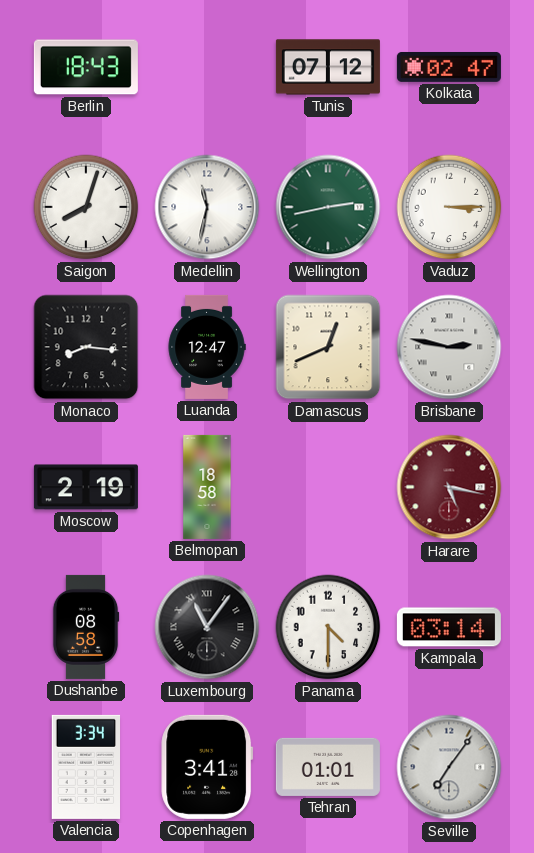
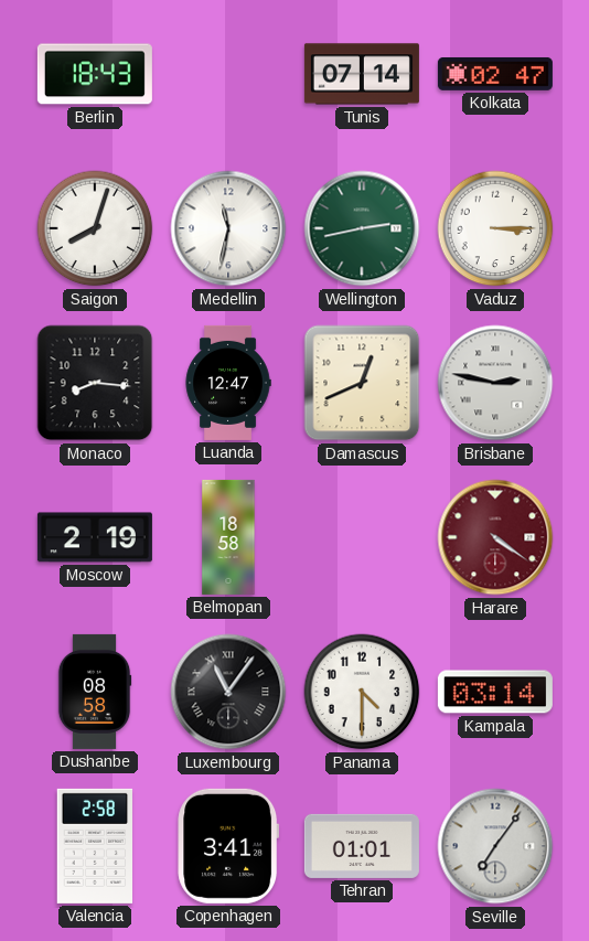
Tunis: 07:12 -> 07:14
Harare: 5:17 -> 4:21
Valencia: 3:34 -> 2:58
